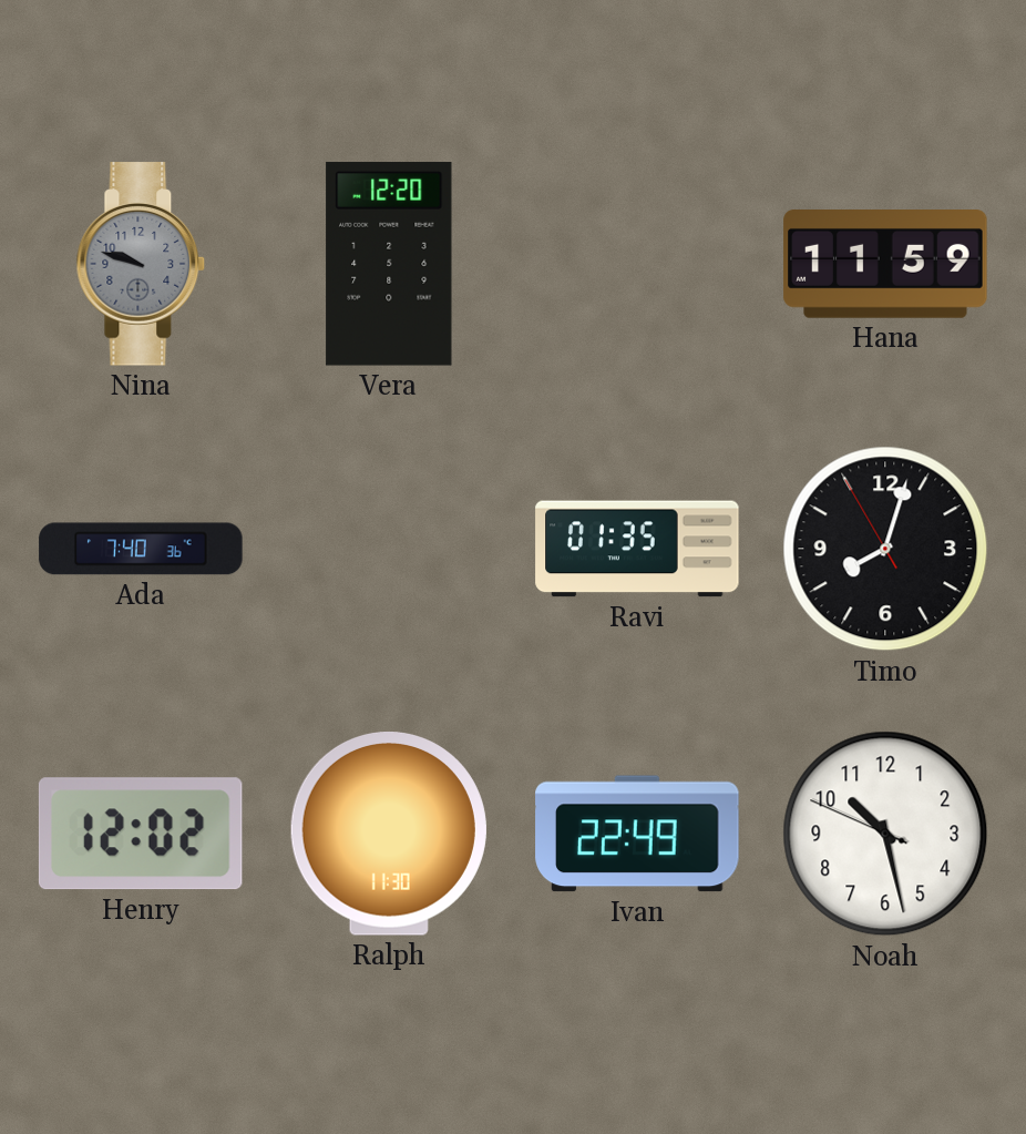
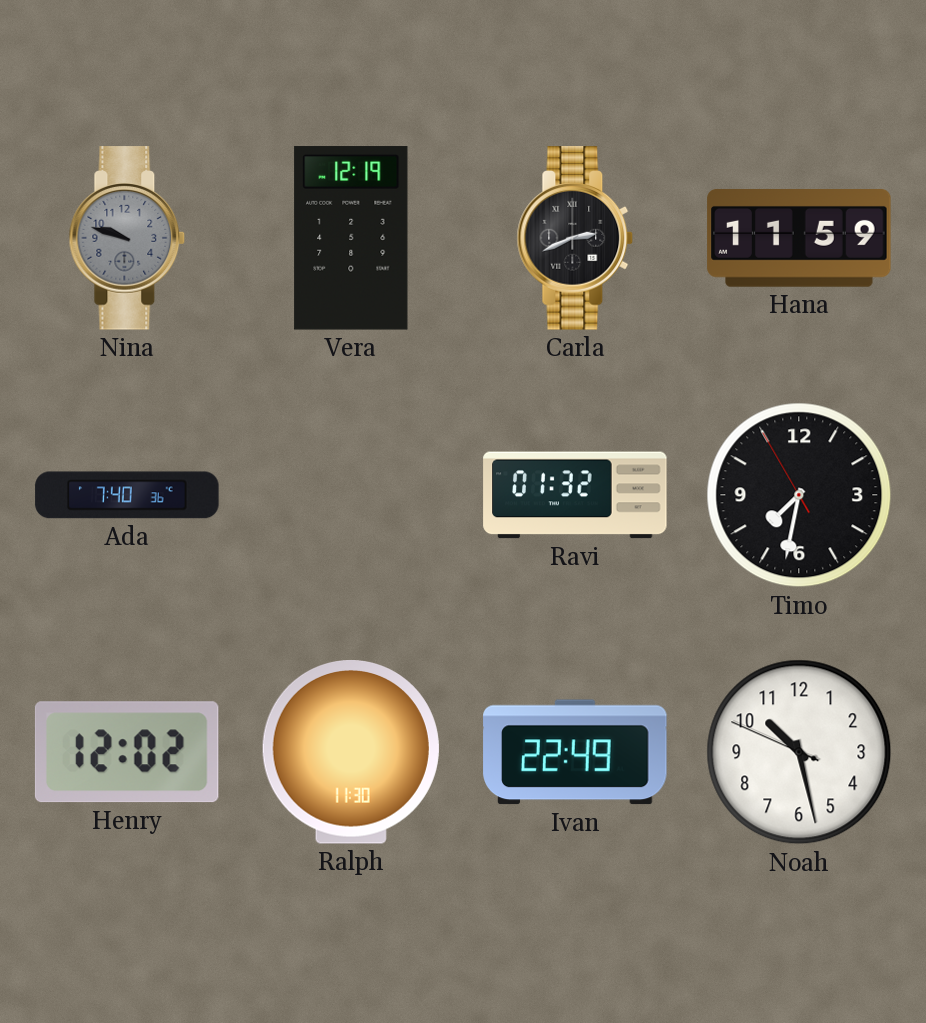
Vera: 12:20 -> 12:19
Carla: none -> 2:41
Ravi: 01:35 -> 01:32
Timo: 8:02 -> 7:31
